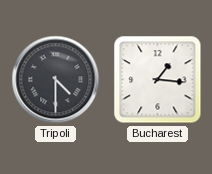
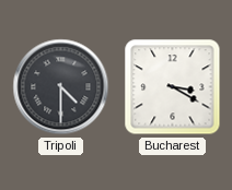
Bucharest: 1:16 -> 3:20
